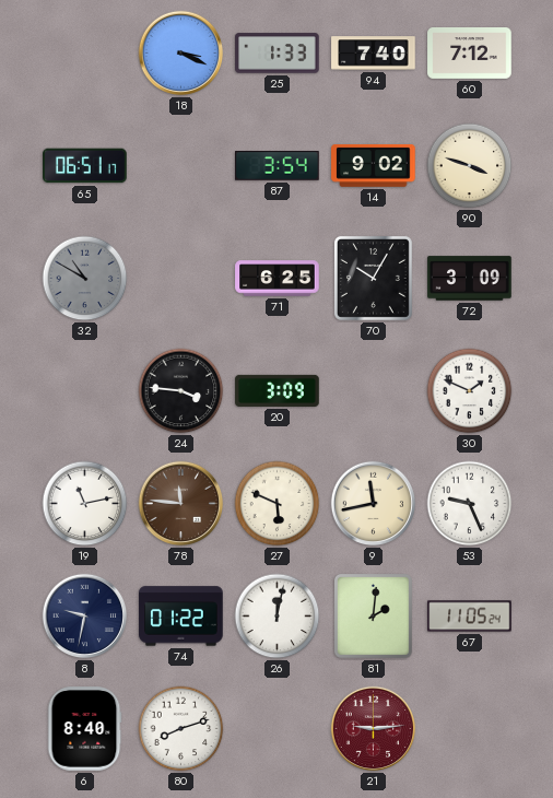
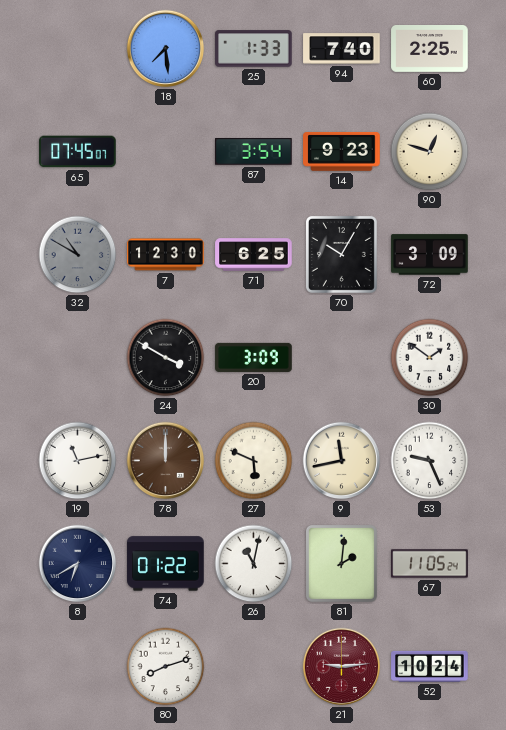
18: 3:19 -> 7:29
60: 7:12 -> 2:25
65: 06:51 -> 07:45
14: 9:02 -> 9:23
90: 3:48 -> 12:48
7: none -> 12:30
24: 3:46 -> 3:50
30: 1:49 -> 1:51
78: 11:46 -> 12:00
8: 9:32 -> 6:40
26: 12:02 -> 11:02
6: 8:40 -> none
52: none -> 10:24
